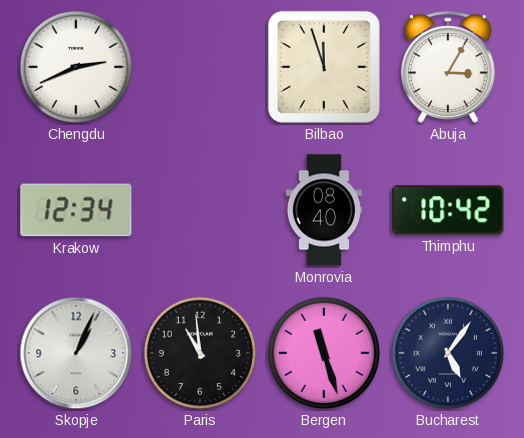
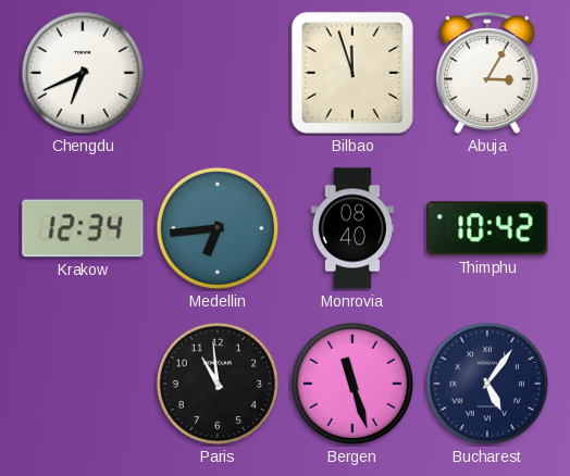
Chengdu: 2:41 -> 6:41
Medellin: none -> 6:44
Skopje: 1:04 -> none
